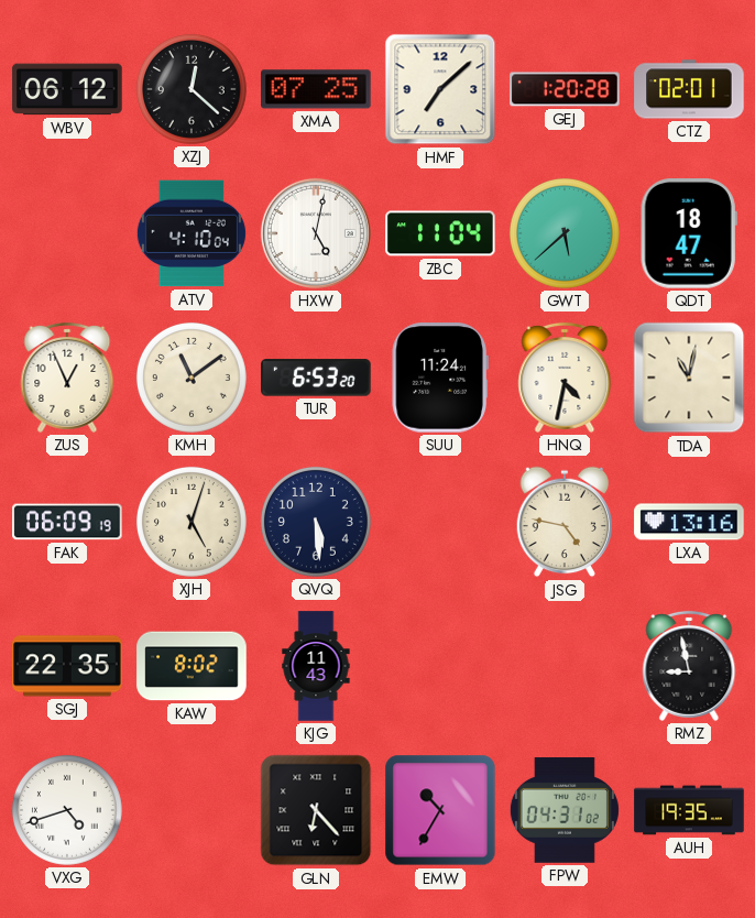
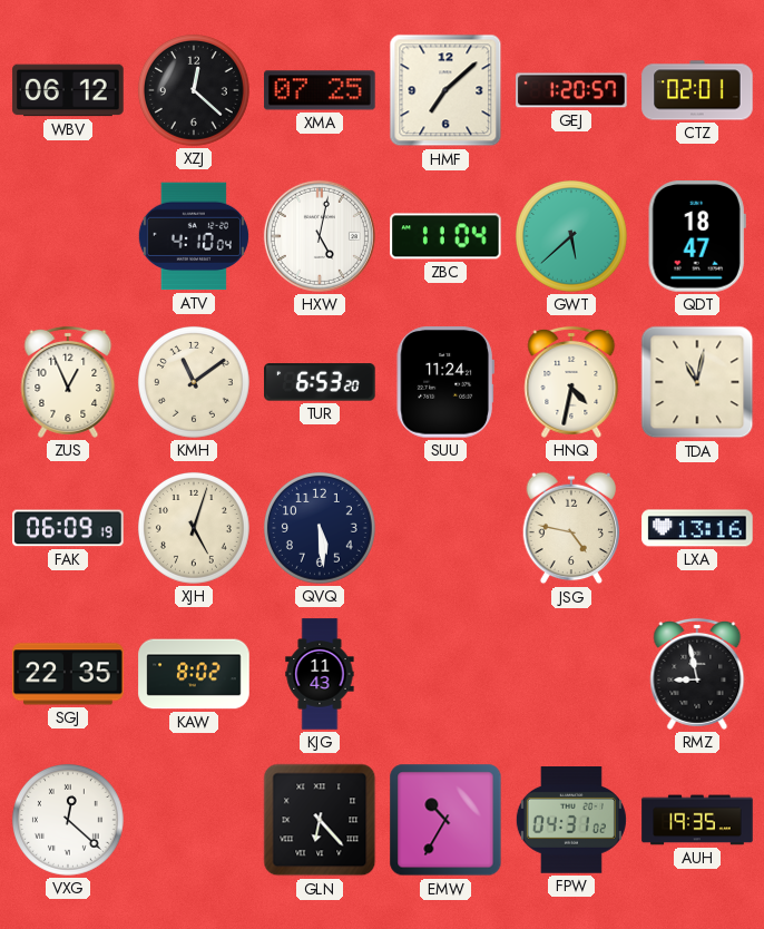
GEJ: 1:20:28 -> 1:20:57
VXG: 4:42 -> 12:22
